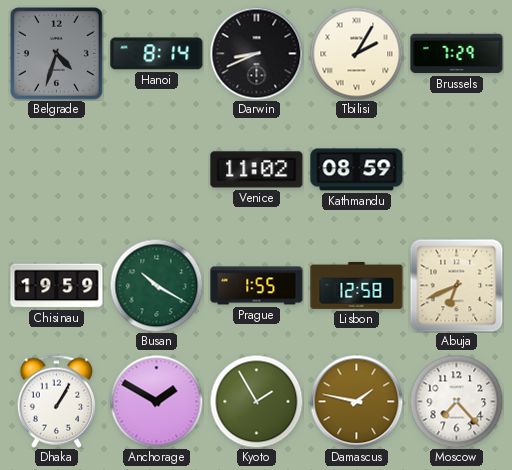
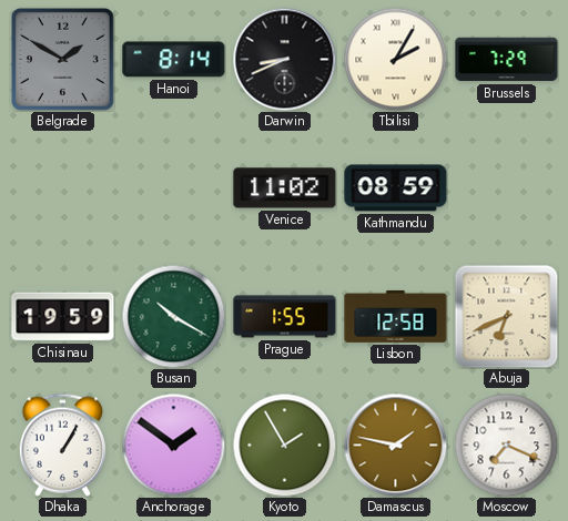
Belgrade: 4:33 -> 1:50
Anchorage: 1:50 -> 1:51
Moscow: 7:23 -> 7:19
